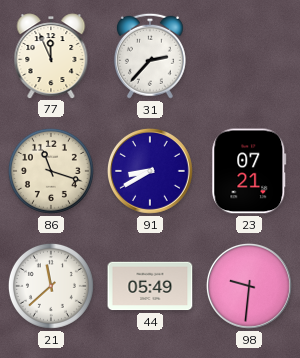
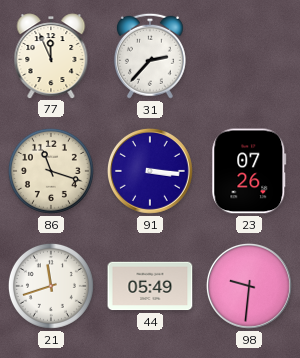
91: 8:40 -> 3:16
23: 07:21 -> 07:26
21: 11:38 -> 11:42
